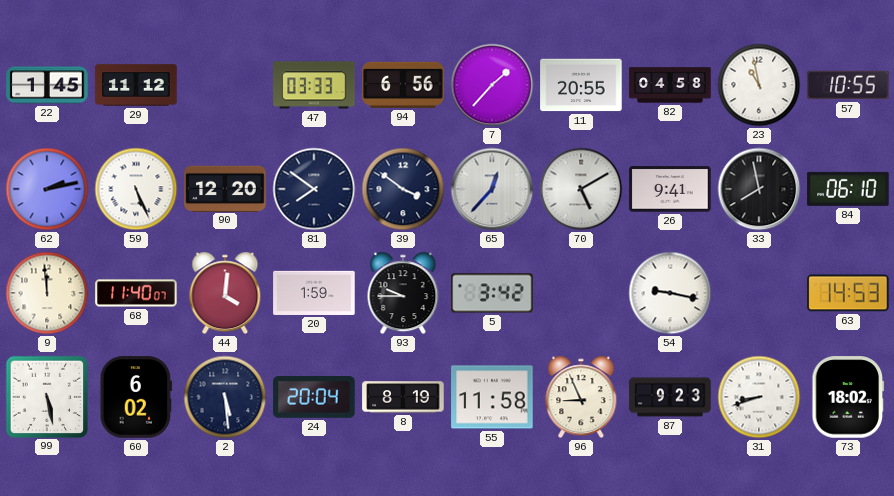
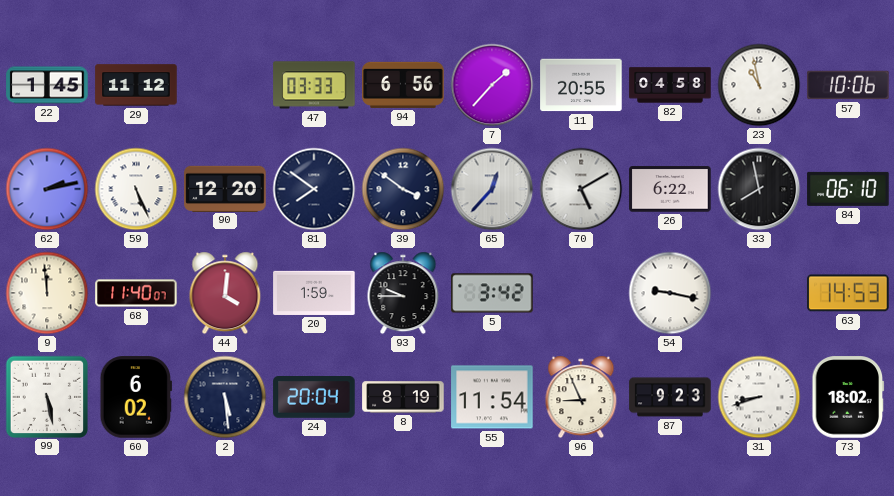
57: 10:55 -> 10:06
26: 9:41 -> 6:22
55: 11:58 -> 11:54
